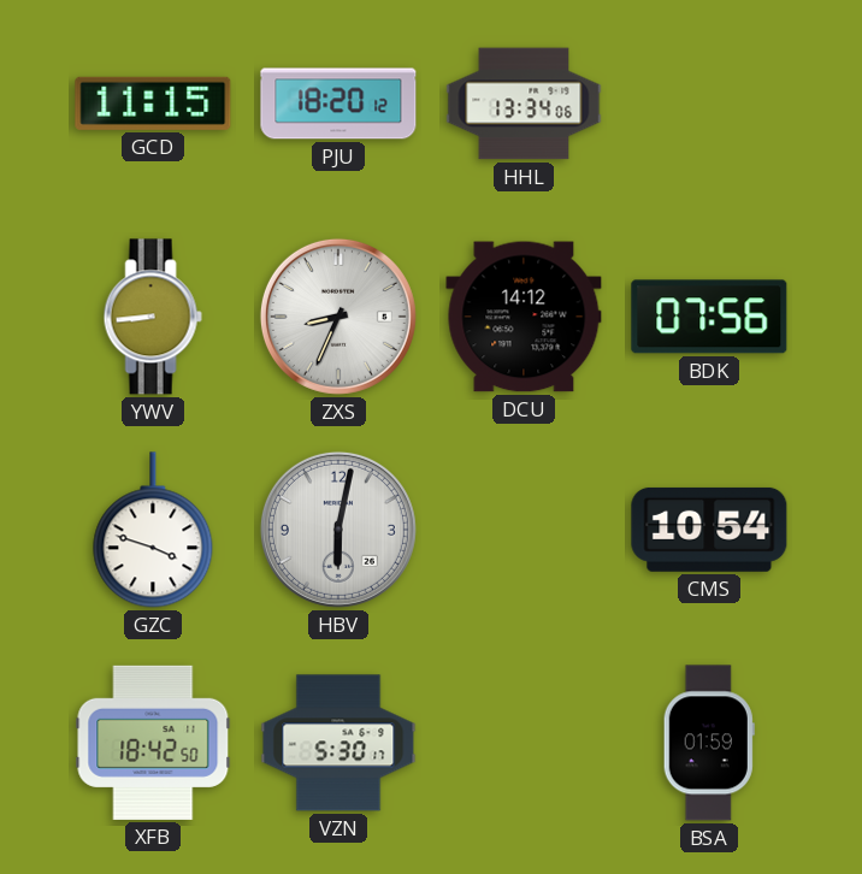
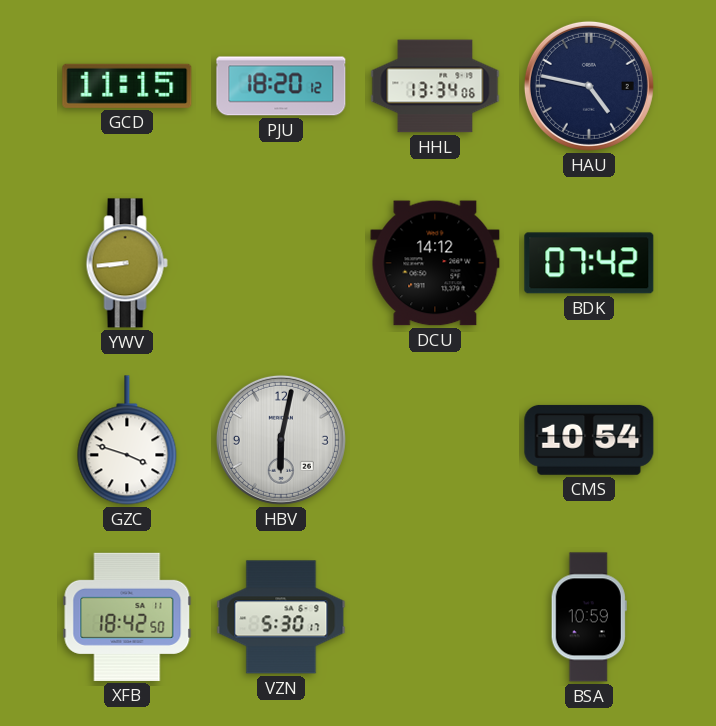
HAU: none -> 4:47
ZXS: 8:34 -> none
BDK: 07:56 -> 07:42
BSA: 01:59 -> 10:59
